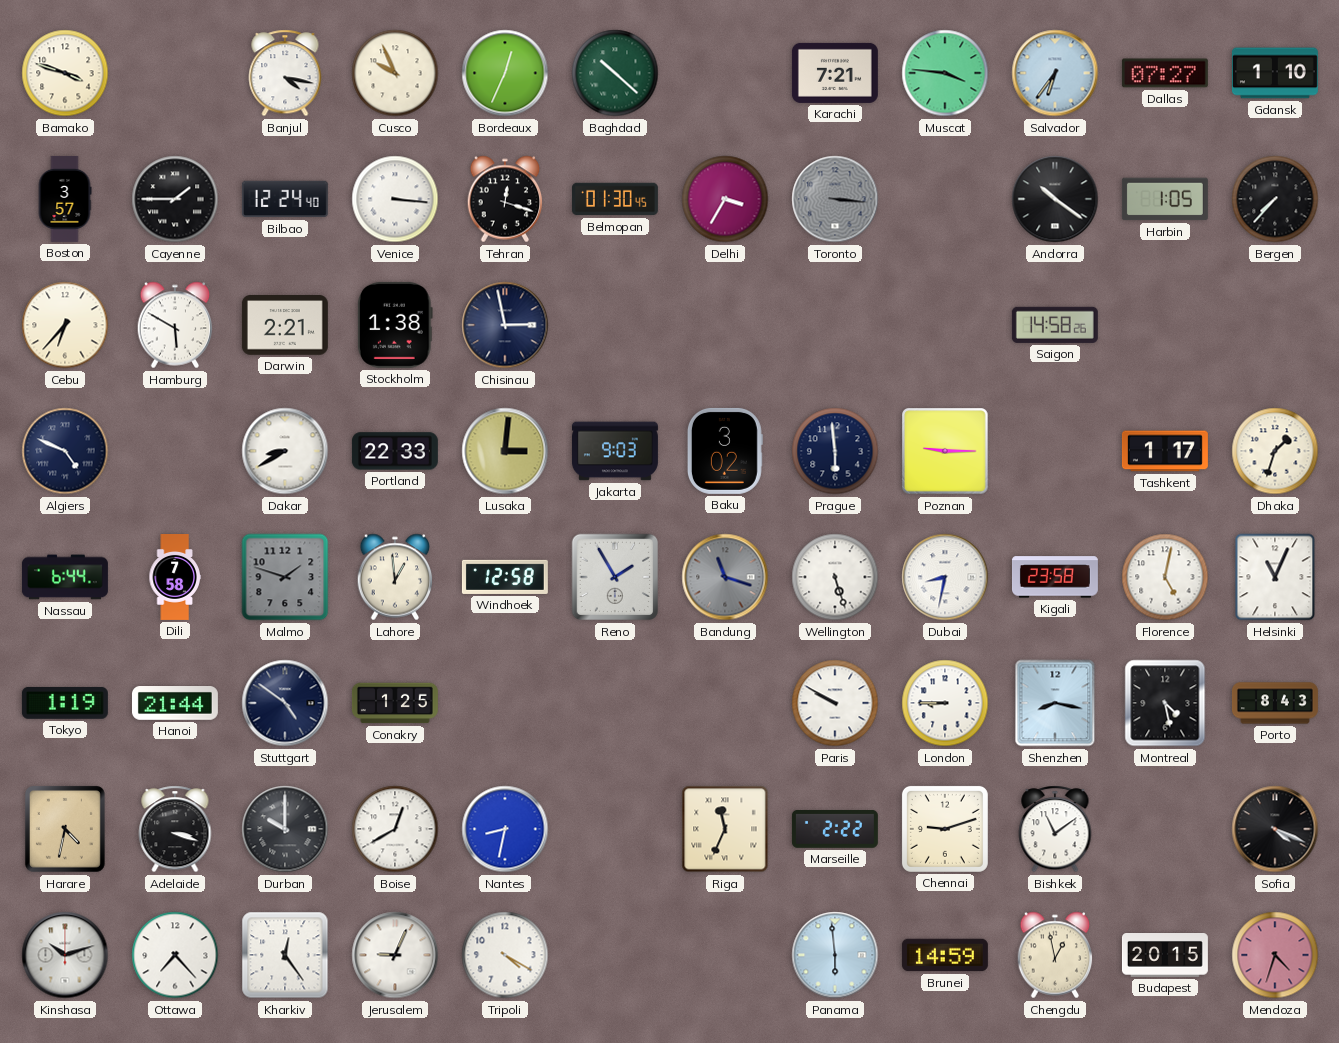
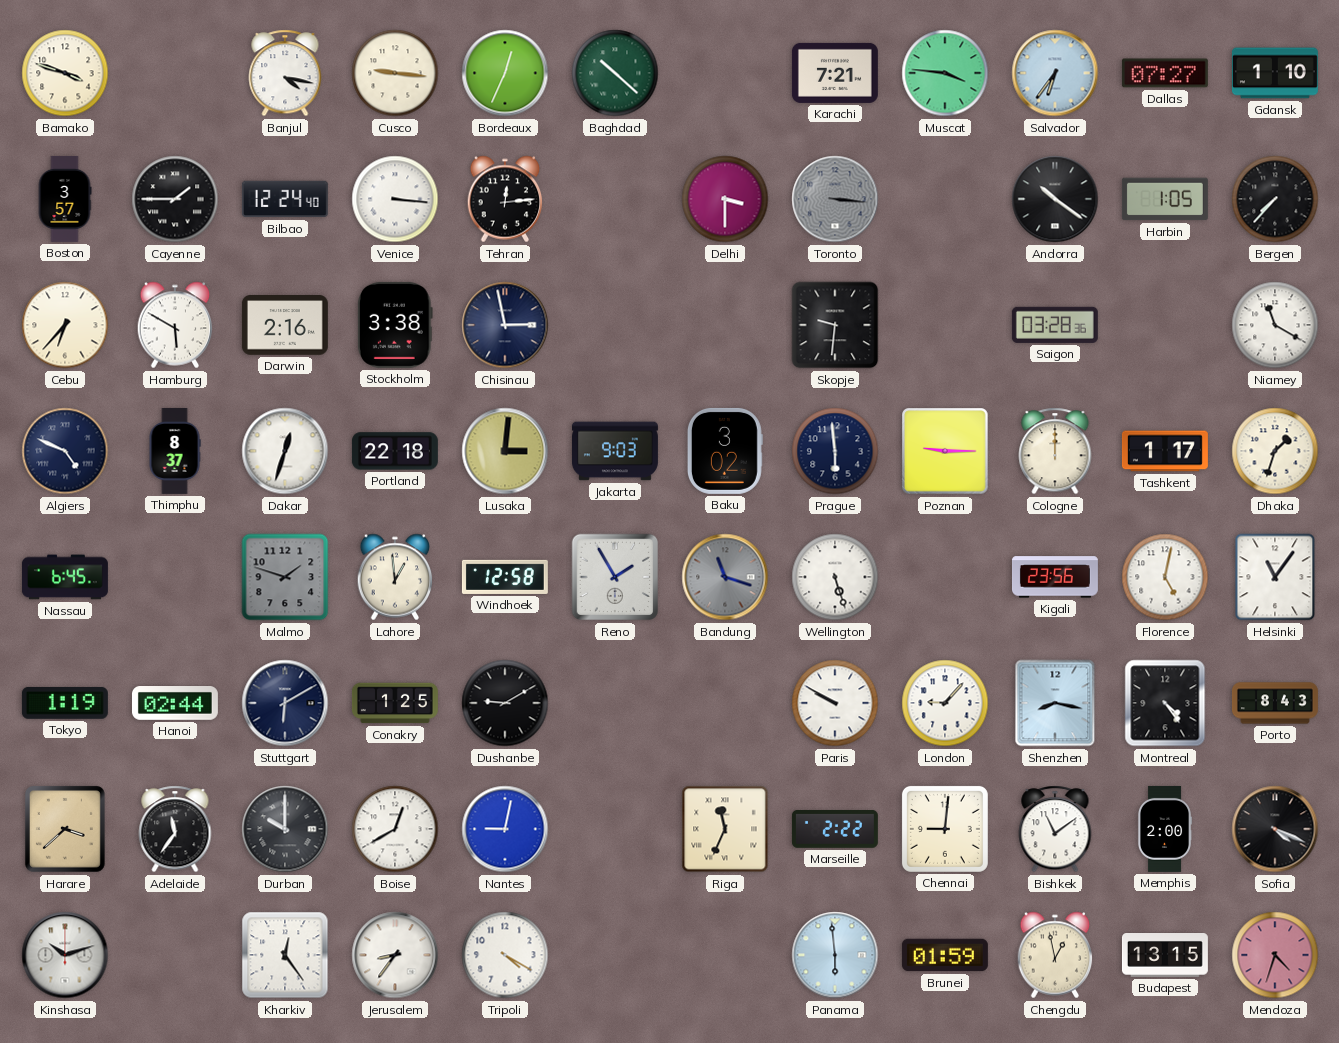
Cusco: 9:56 -> 9:16
Tehran: 12:18 -> 12:14
Belmopan: 01:30 -> none
Delhi: 3:35 -> 3:30
Darwin: 2:21 -> 2:16
Stockholm: 1:38 -> 3:38
Skopje: none -> 9:31
Saigon: 14:58 -> 03:28
Niamey: none -> 11:20
Thimphu: none -> 8:37
Dakar: 8:40 -> 12:33
Portland: 22:33 -> 22:18
Cologne: none -> 12:00
Nassau: 6:44 -> 6:45
Dili: 7:58 -> none
Dubai: 8:32 -> none
Kigali: 23:58 -> 23:56
Helsinki: 11:04 -> 11:06
Hanoi: 21:44 -> 02:44
Stuttgart: 4:51 -> 6:10
Dushanbe: none -> 9:10
London: 8:45 -> 9:07
Montreal: 4:28 -> 4:24
Harare: 4:32 -> 3:38
Adelaide: 3:18 -> 11:36
Nantes: 8:32 -> 9:02
Chennai: 9:12 -> 9:01
Memphis: none -> 2:00
Ottawa: 7:23 -> none
Jerusalem: 9:04 -> 8:36
Brunei: 14:59 -> 01:59
Budapest: 20:15 -> 13:15
